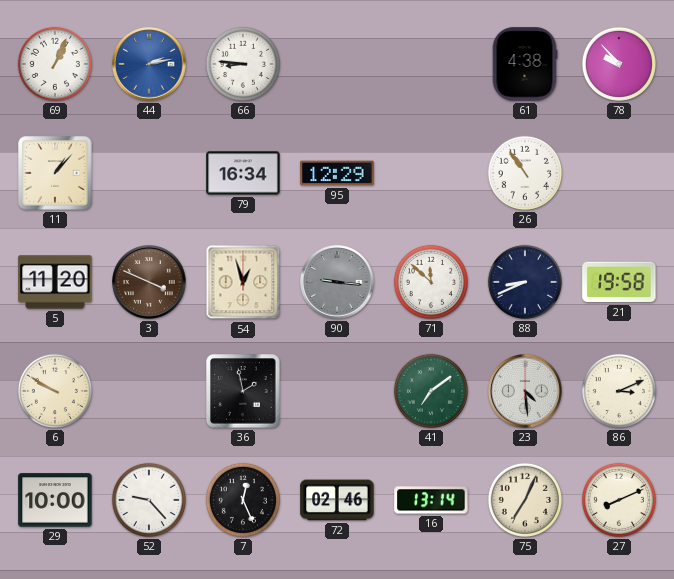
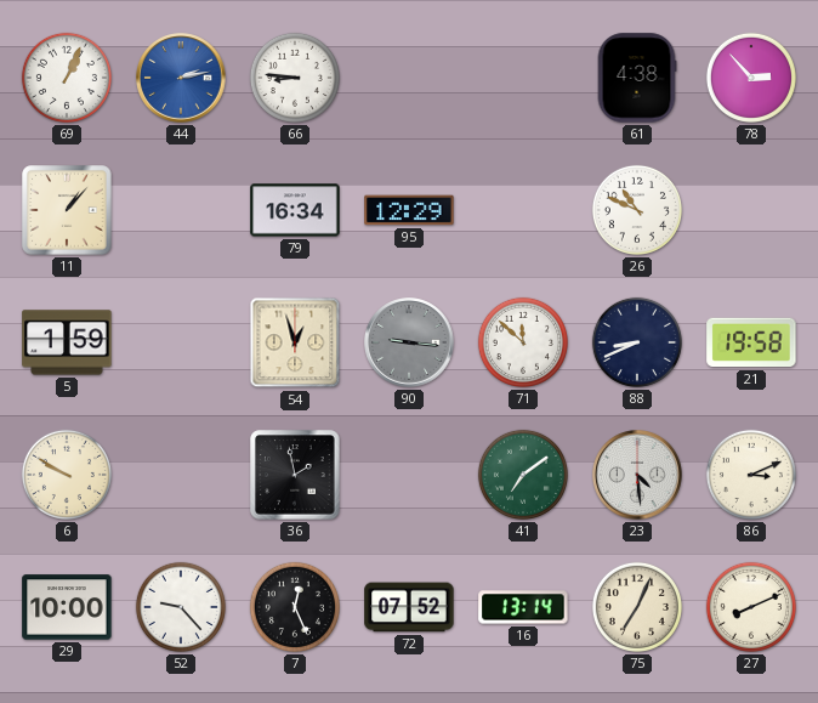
78: 9:53 -> 2:53
26: 10:54 -> 10:49
5: 11:20 -> 1:59
3: 3:49 -> none
72: 02:46 -> 07:52
